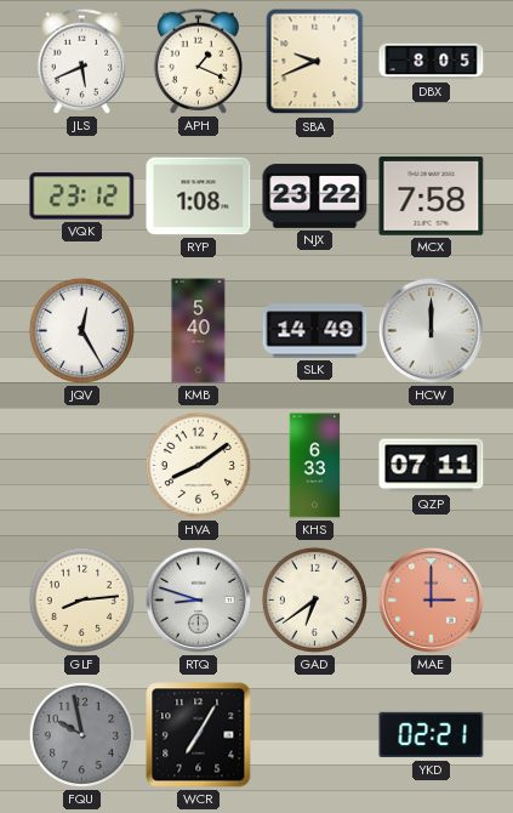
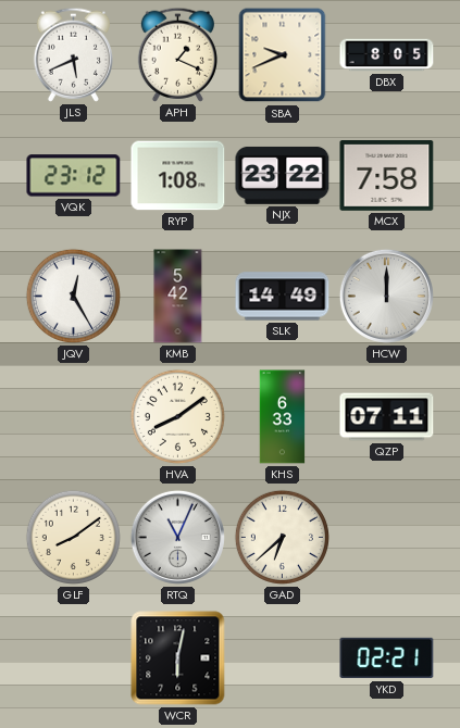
KMB: 5:40 -> 5:42
GLF: 8:14 -> 8:09
RTQ: 8:48 -> 11:04
GAD: 6:39 -> 6:38
MAE: 3:00 -> none
FQU: 9:58 -> none
WCR: 7:05 -> 6:02
